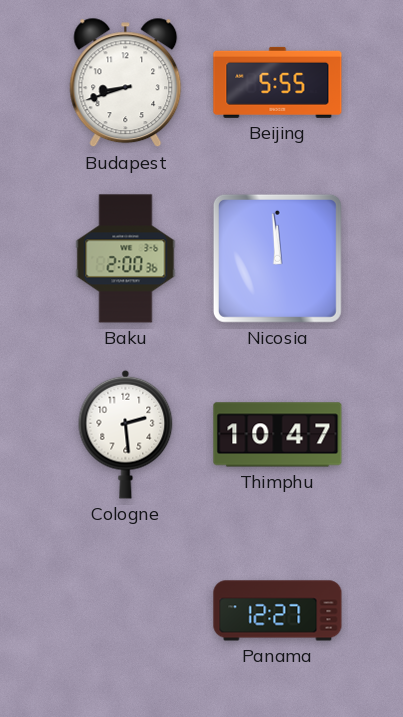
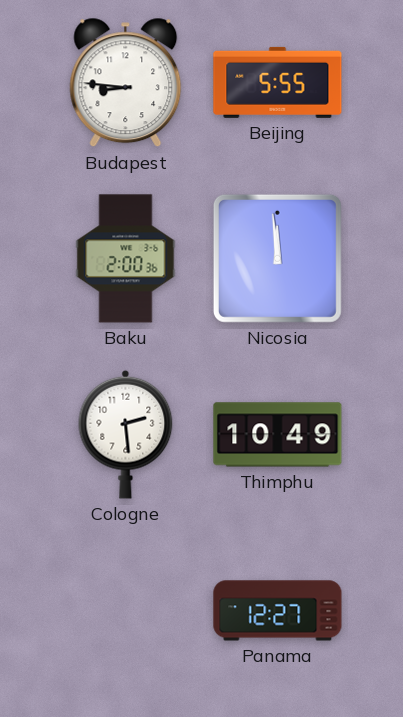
Budapest: 8:42 -> 8:46
Thimphu: 10:47 -> 10:49
